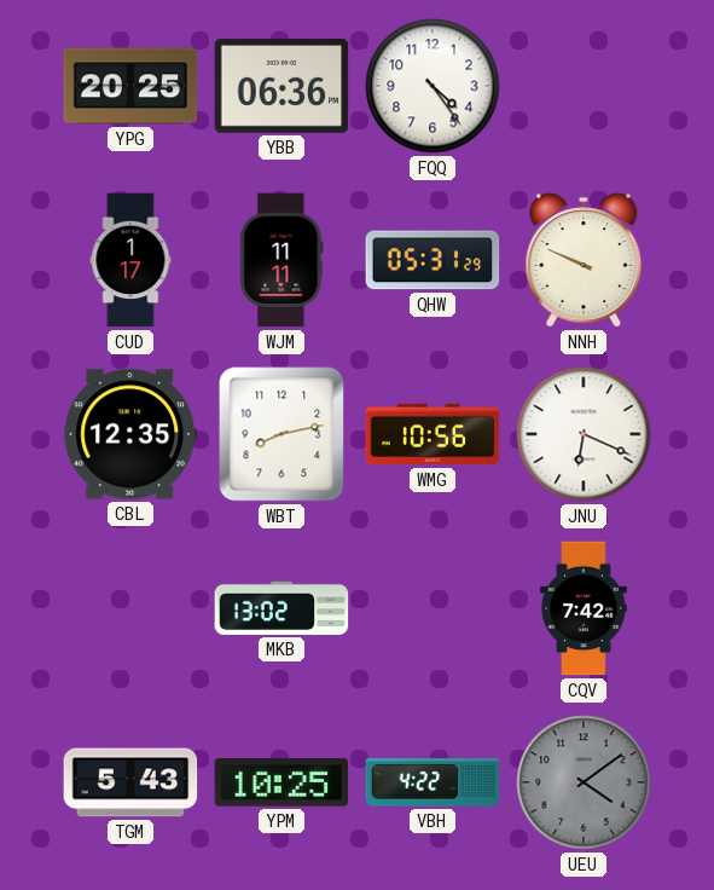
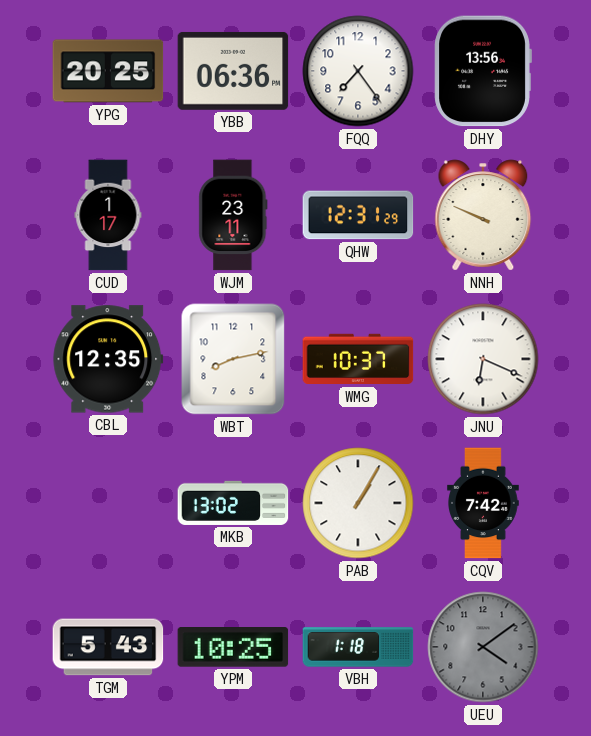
FQQ: 4:24 -> 7:24
DHY: none -> 13:56
WJM: 11:11 -> 23:11
QHW: 05:31 -> 12:31
WMG: 10:56 -> 10:37
PAB: none -> 1:05
VBH: 4:22 -> 1:18
